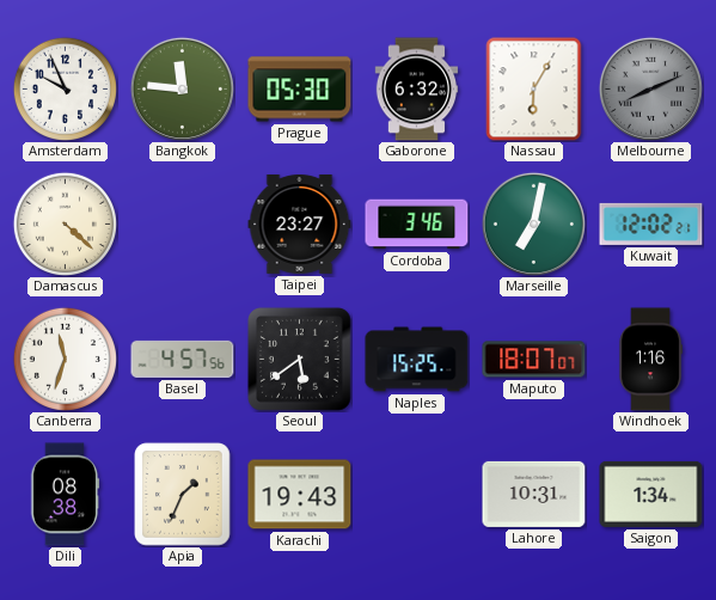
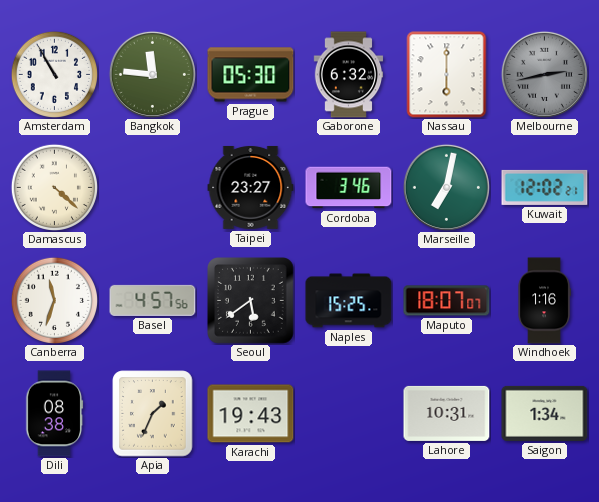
Amsterdam: 9:56 -> 10:55
Nassau: 6:05 -> 6:00
Melbourne: 8:11 -> 2:43
